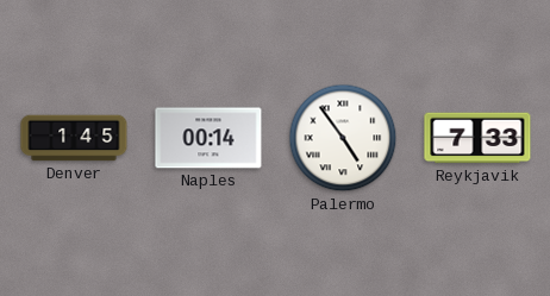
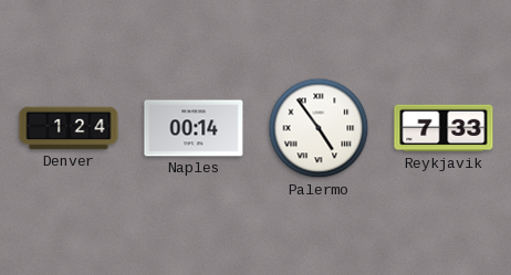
Denver: 1:45 -> 1:24
